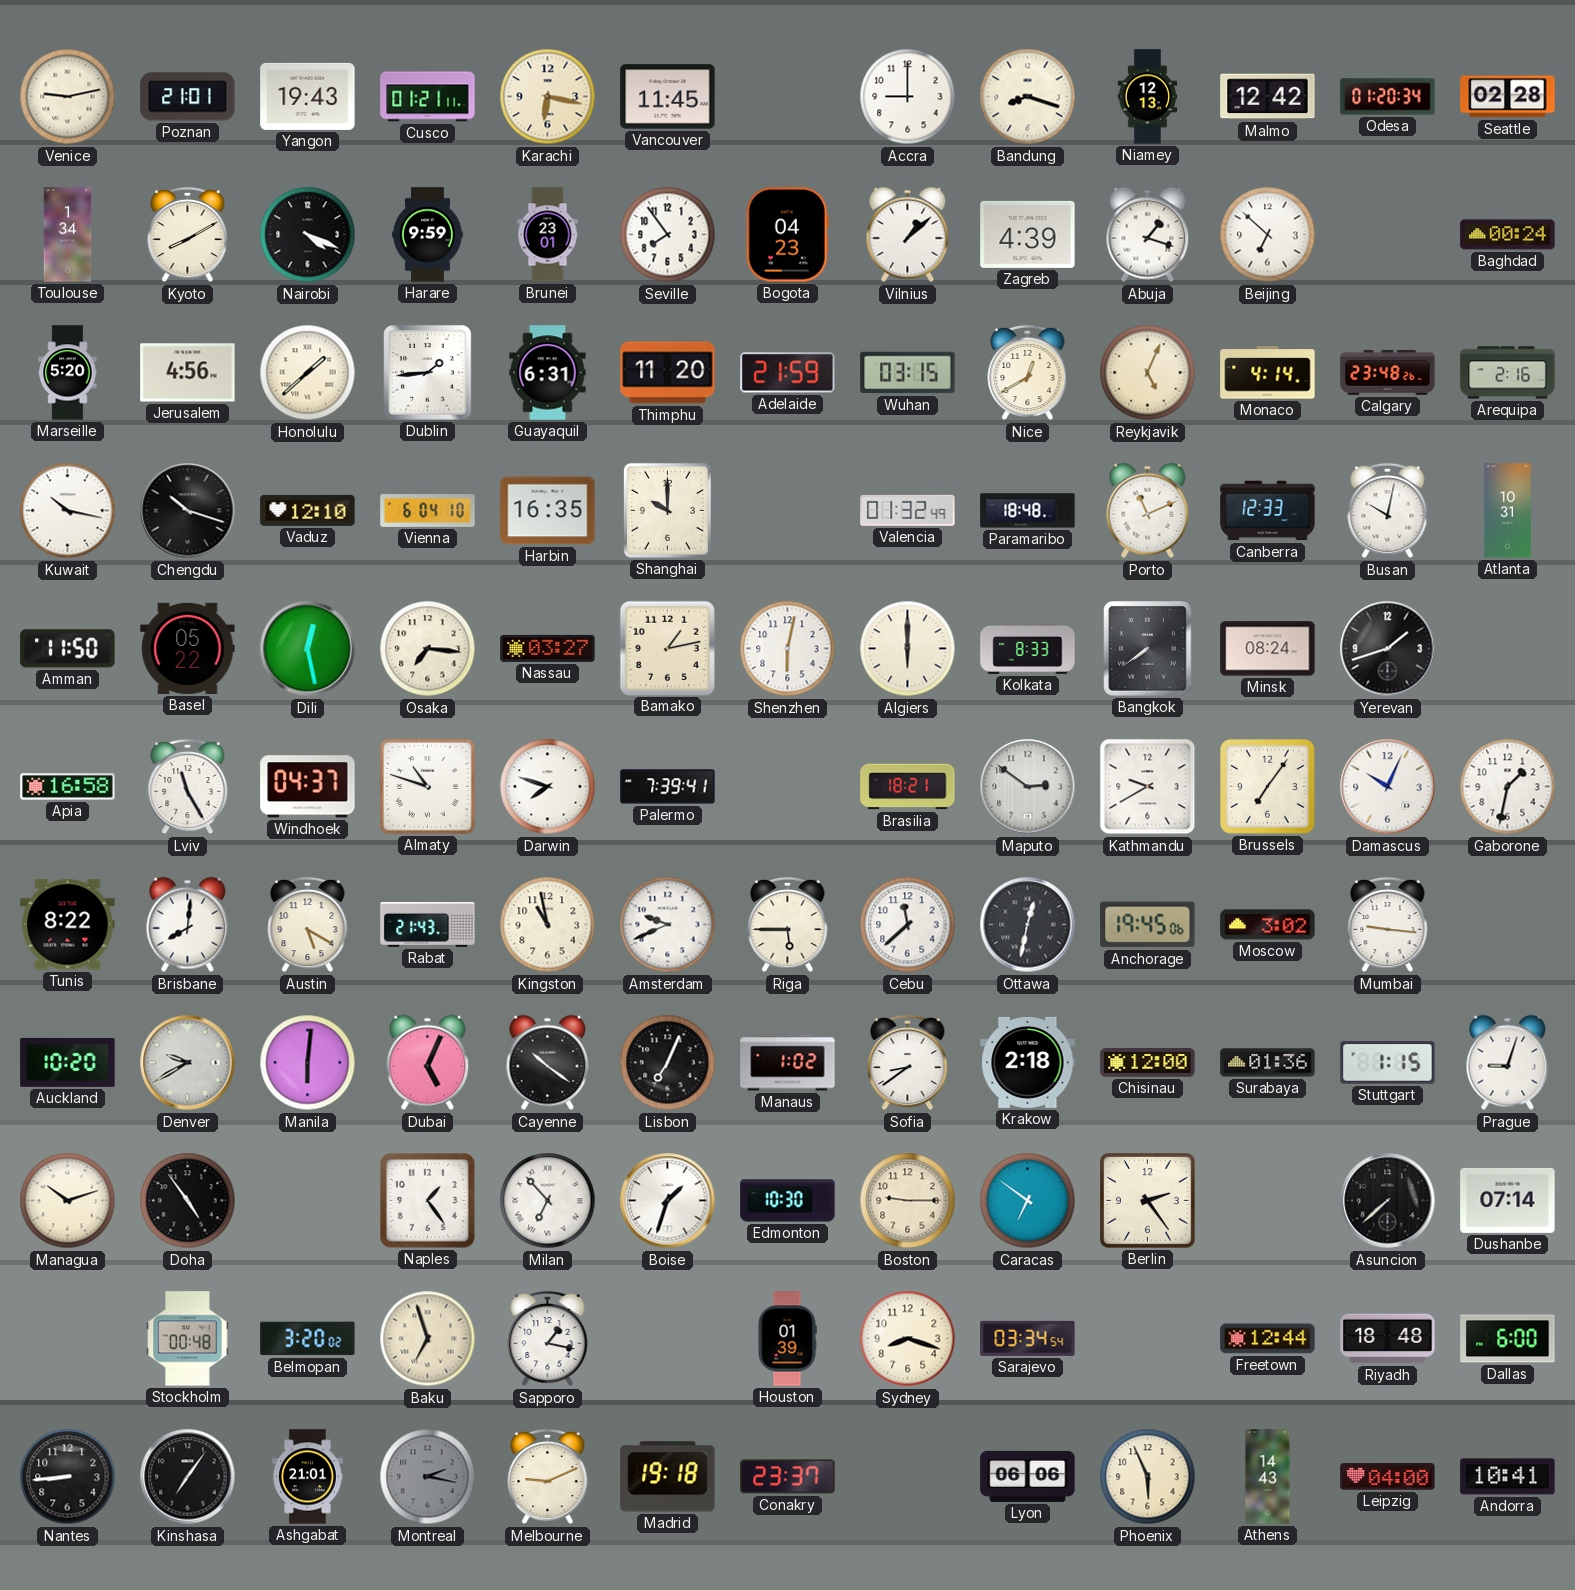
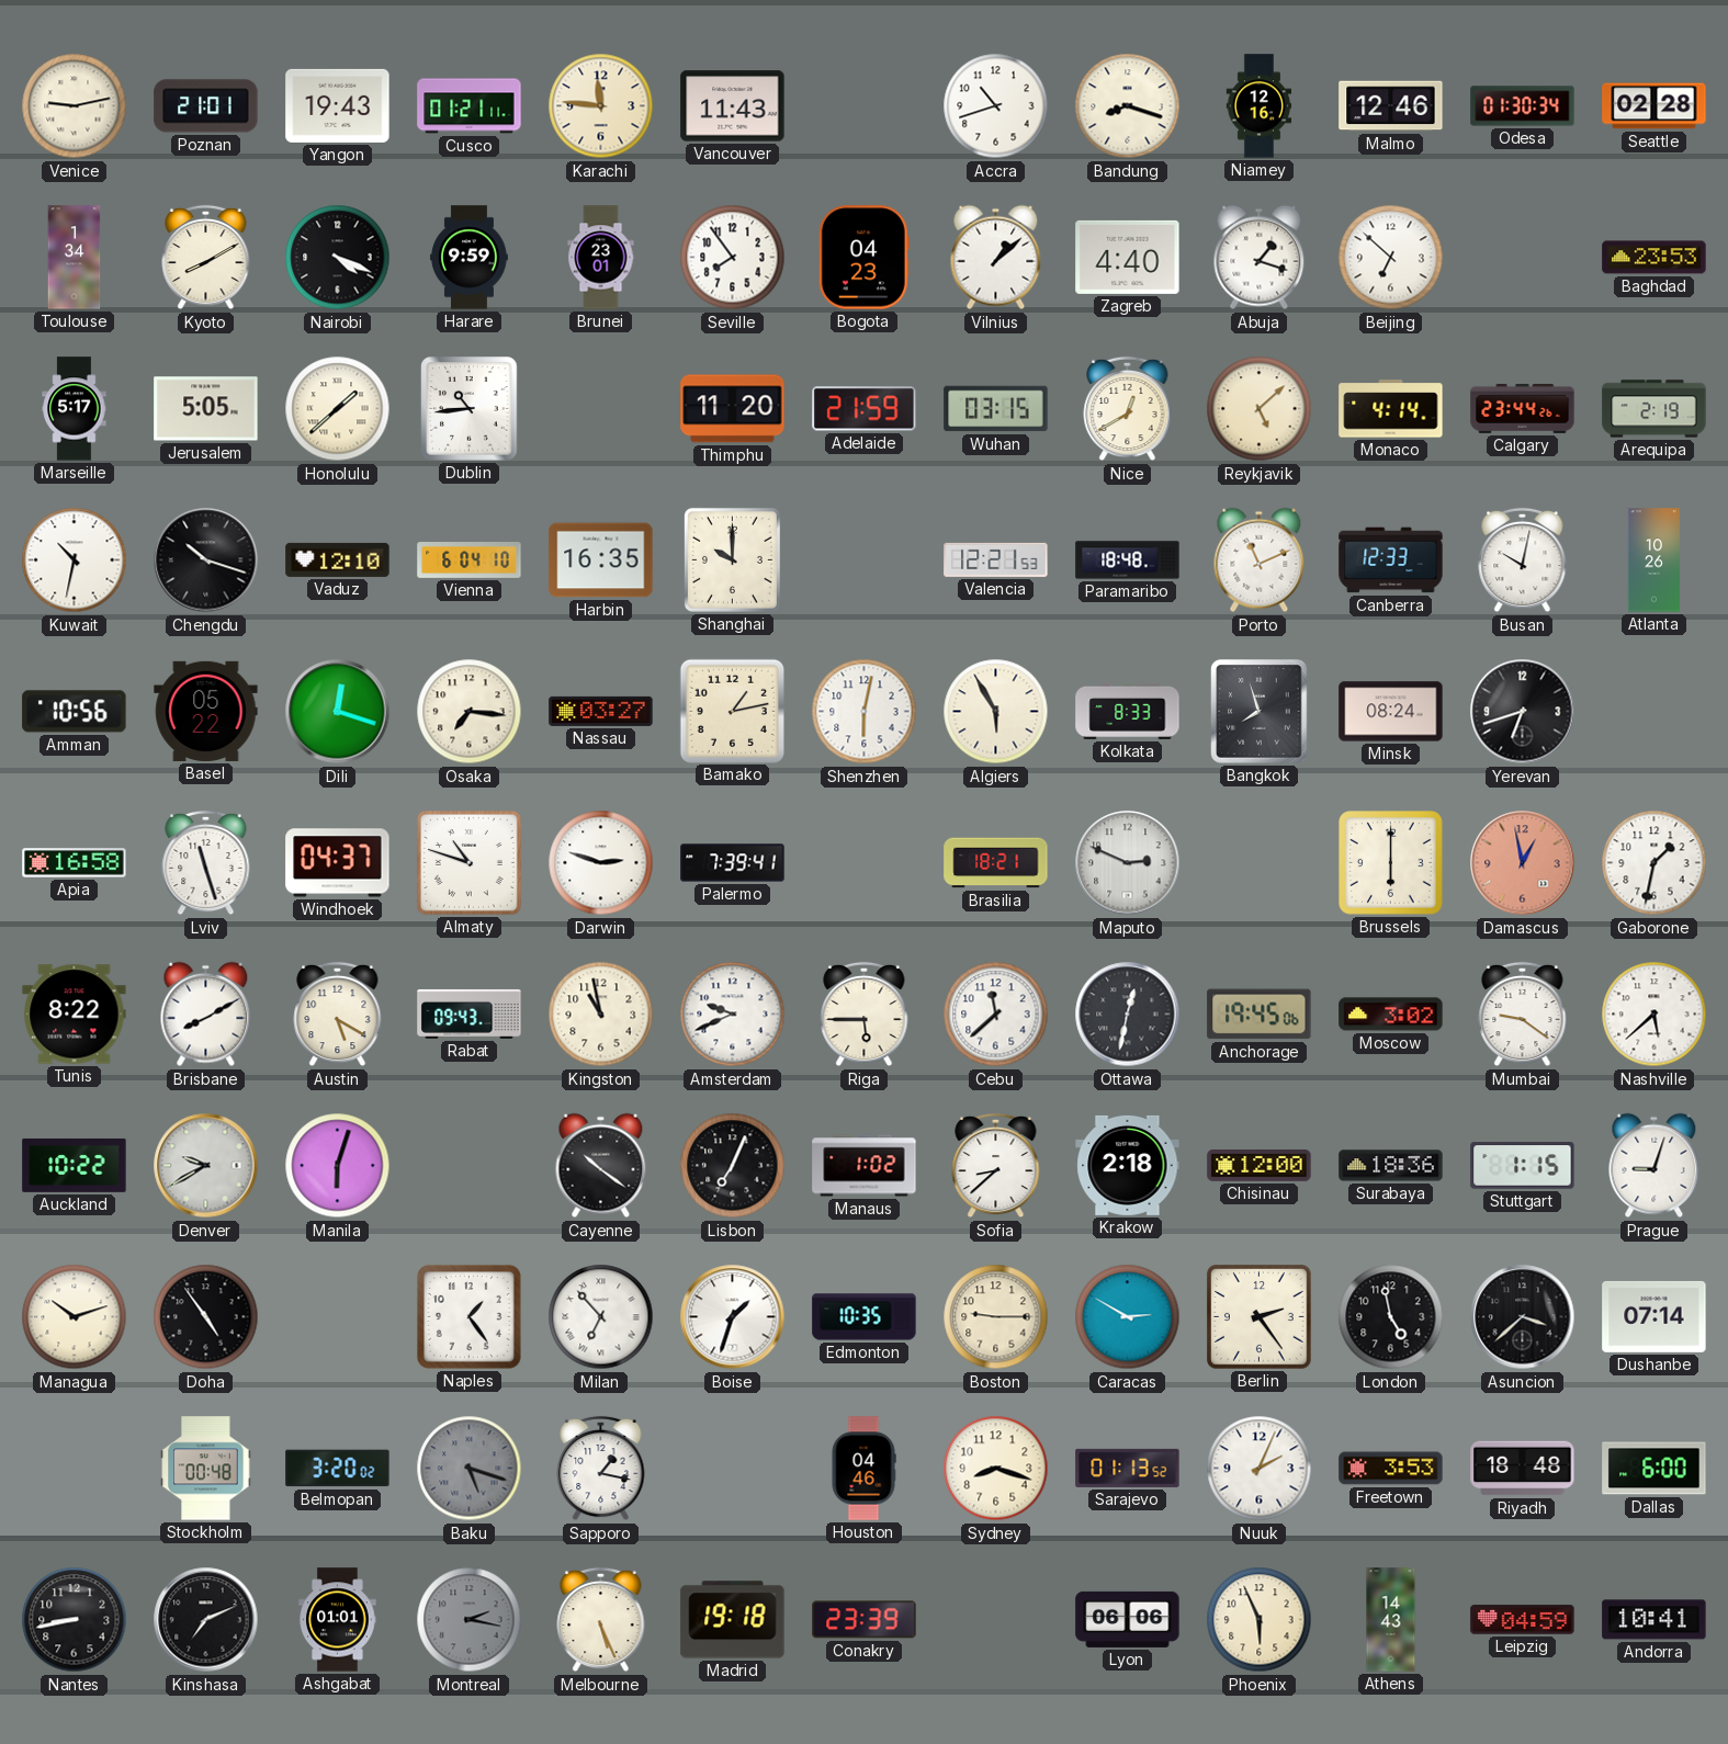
Karachi: 6:17 -> 11:46
Vancouver: 11:45 -> 11:43
Accra: 9:00 -> 10:42
Niamey: 12:13 -> 12:16
Malmo: 12:42 -> 12:46
Odesa: 01:20 -> 01:30
Zagreb: 4:39 -> 4:40
Baghdad: 00:24 -> 23:53
Marseille: 5:20 -> 5:17
Jerusalem: 4:56 -> 5:05
Dublin: 1:44 -> 10:44
Guayaquil: 6:31 -> none
Reykjavik: 5:04 -> 5:08
Calgary: 23:48 -> 23:44
Arequipa: 2:16 -> 2:19
Kuwait: 10:17 -> 10:32
Valencia: 01:32 -> 12:21
Atlanta: 10:31 -> 10:26
Amman: 11:50 -> 10:56
Dili: 12:28 -> 12:18
Algiers: 6:00 -> 5:55
Bangkok: 7:39 -> 7:57
Yerevan: 1:42 -> 6:42
Lviv: 11:25 -> 11:27
Darwin: 7:48 -> 2:48
Maputo: 2:51 -> 2:49
Kathmandu: 9:40 -> none
Brussels: 7:06 -> 6:00
Damascus: 10:04 -> 12:58
Damascus dial: white -> salmon
Brisbane: 8:01 -> 8:10
Rabat: 21:43 -> 09:43
Mumbai: 9:16 -> 9:21
Nashville: none -> 5:38
Auckland: 10:20 -> 10:22
Manila: 6:01 -> 6:03
Dubai: 5:04 -> none
Sofia: 8:39 -> 8:38
Surabaya: 01:36 -> 18:36
Edmonton: 10:30 -> 10:35
Caracas: 6:51 -> 2:50
London: none -> 4:58
Asuncion: 7:38 -> 3:38
Baku: 6:57 -> 5:18
Baku dial: cream -> grey
Houston: 01:39 -> 04:46
Sarajevo: 03:34 -> 01:13
Nuuk: none -> 2:04
Freetown: 12:44 -> 3:53
Nantes: 8:44 -> 8:43
Kinshasa: 7:06 -> 7:11
Ashgabat: 21:01 -> 01:01
Melbourne: 9:11 -> 5:26
Conakry: 23:37 -> 23:39
Leipzig: 04:00 -> 04:59
